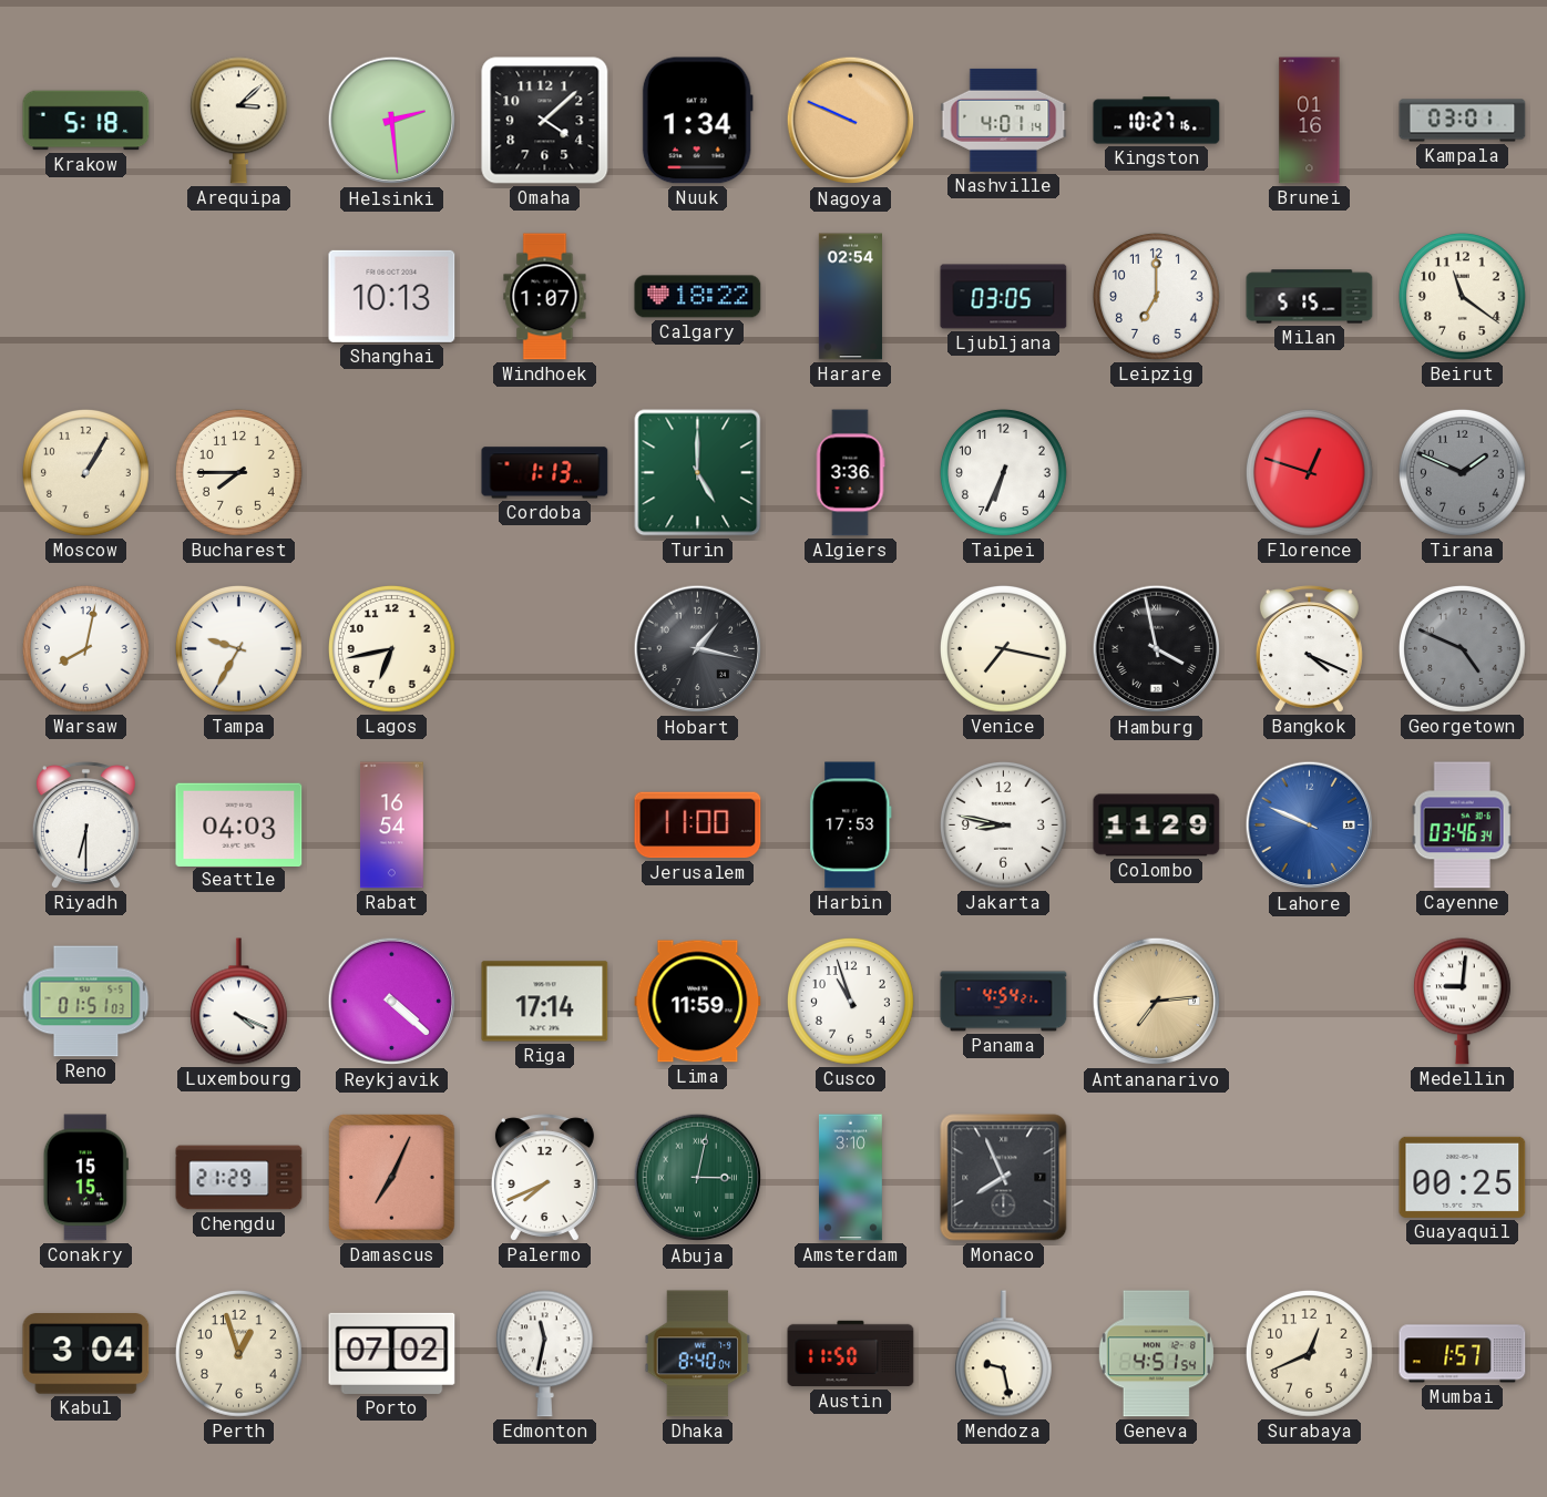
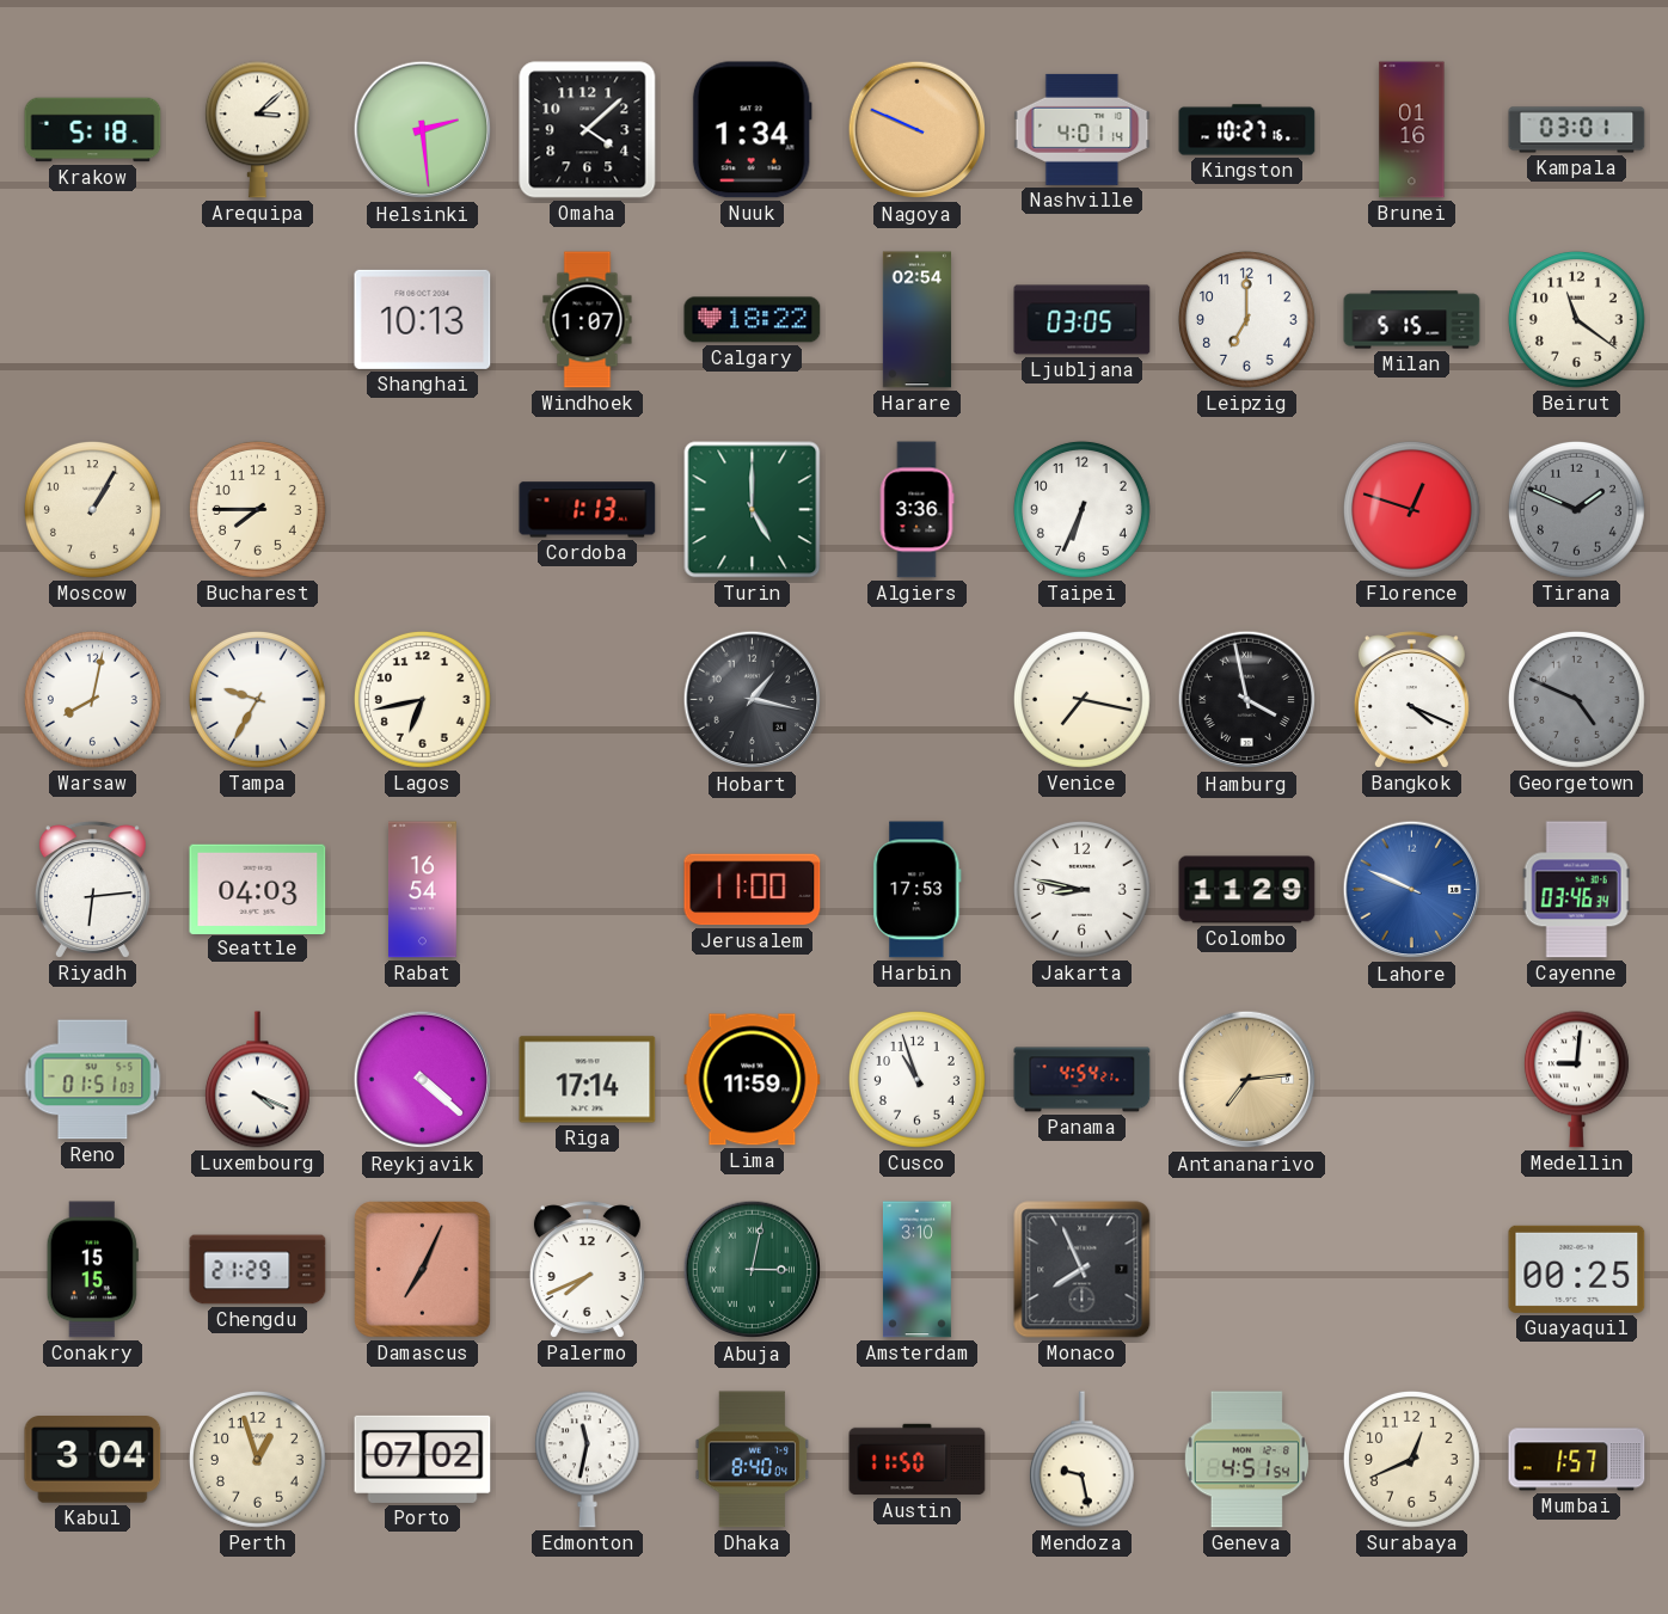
Riyadh: 6:30 -> 6:14
